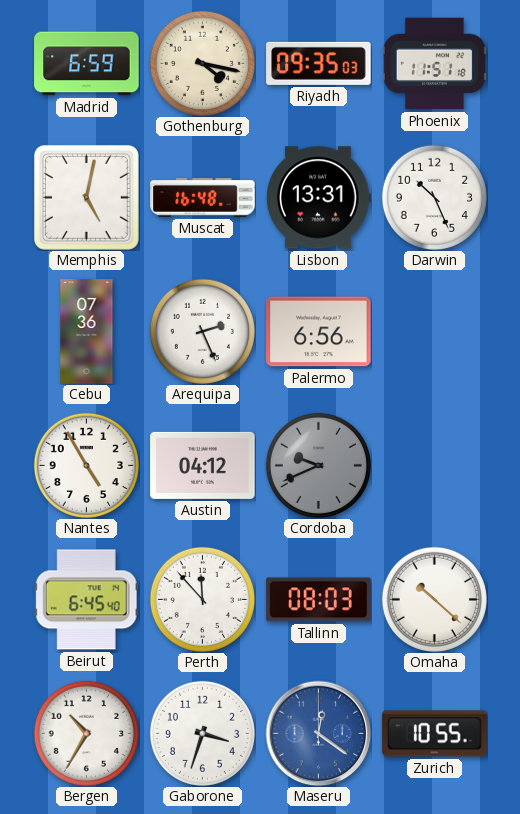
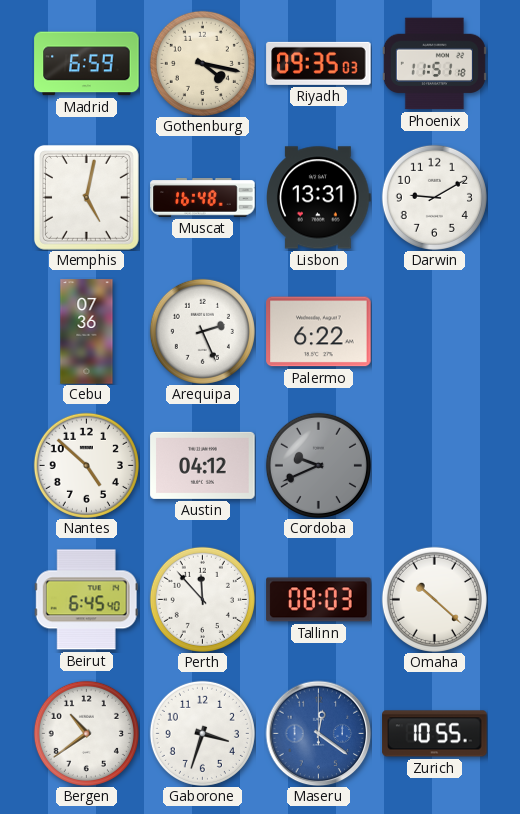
Darwin: 10:26 -> 9:10
Palermo: 6:56 -> 6:22
Nantes: 4:55 -> 4:52
Bergen: 10:35 -> 10:39
